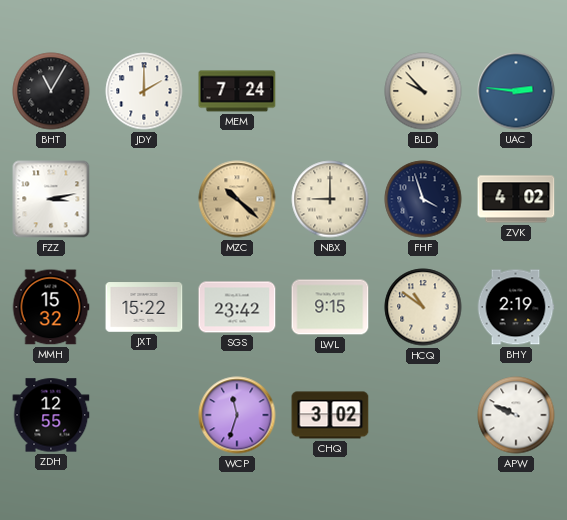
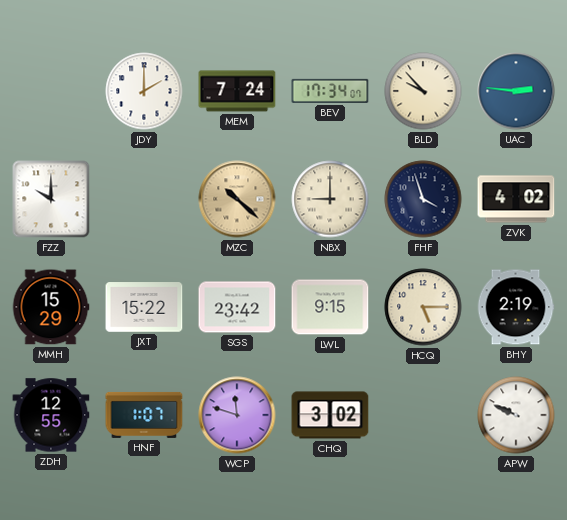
BHT: 11:05 -> none
BEV: none -> 17:34
FZZ: 3:13 -> 10:00
MMH: 15:32 -> 15:29
HCQ: 10:51 -> 5:15
HNF: none -> 1:07
WCP: 11:33 -> 11:48
